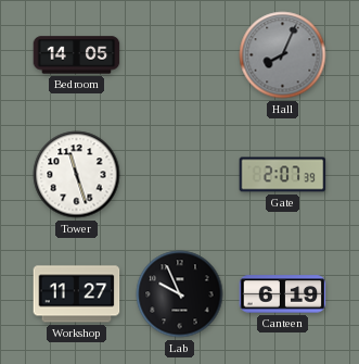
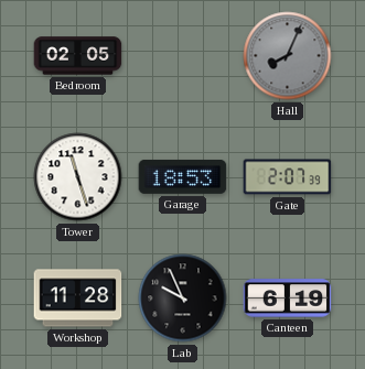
Bedroom: 14:05 -> 02:05
Garage: none -> 18:53
Workshop: 11:27 -> 11:28
